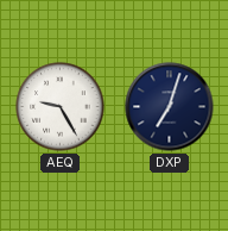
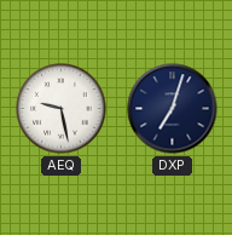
AEQ: 9:25 -> 9:28
